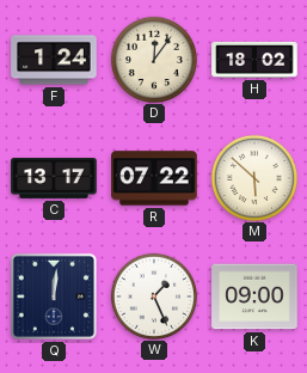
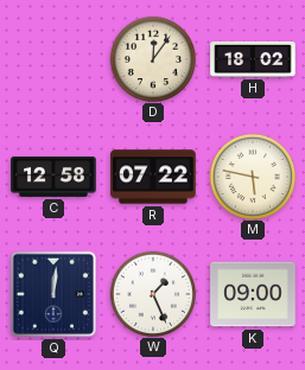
F: 1:24 -> none
C: 13:17 -> 12:58
M: 5:52 -> 5:47
